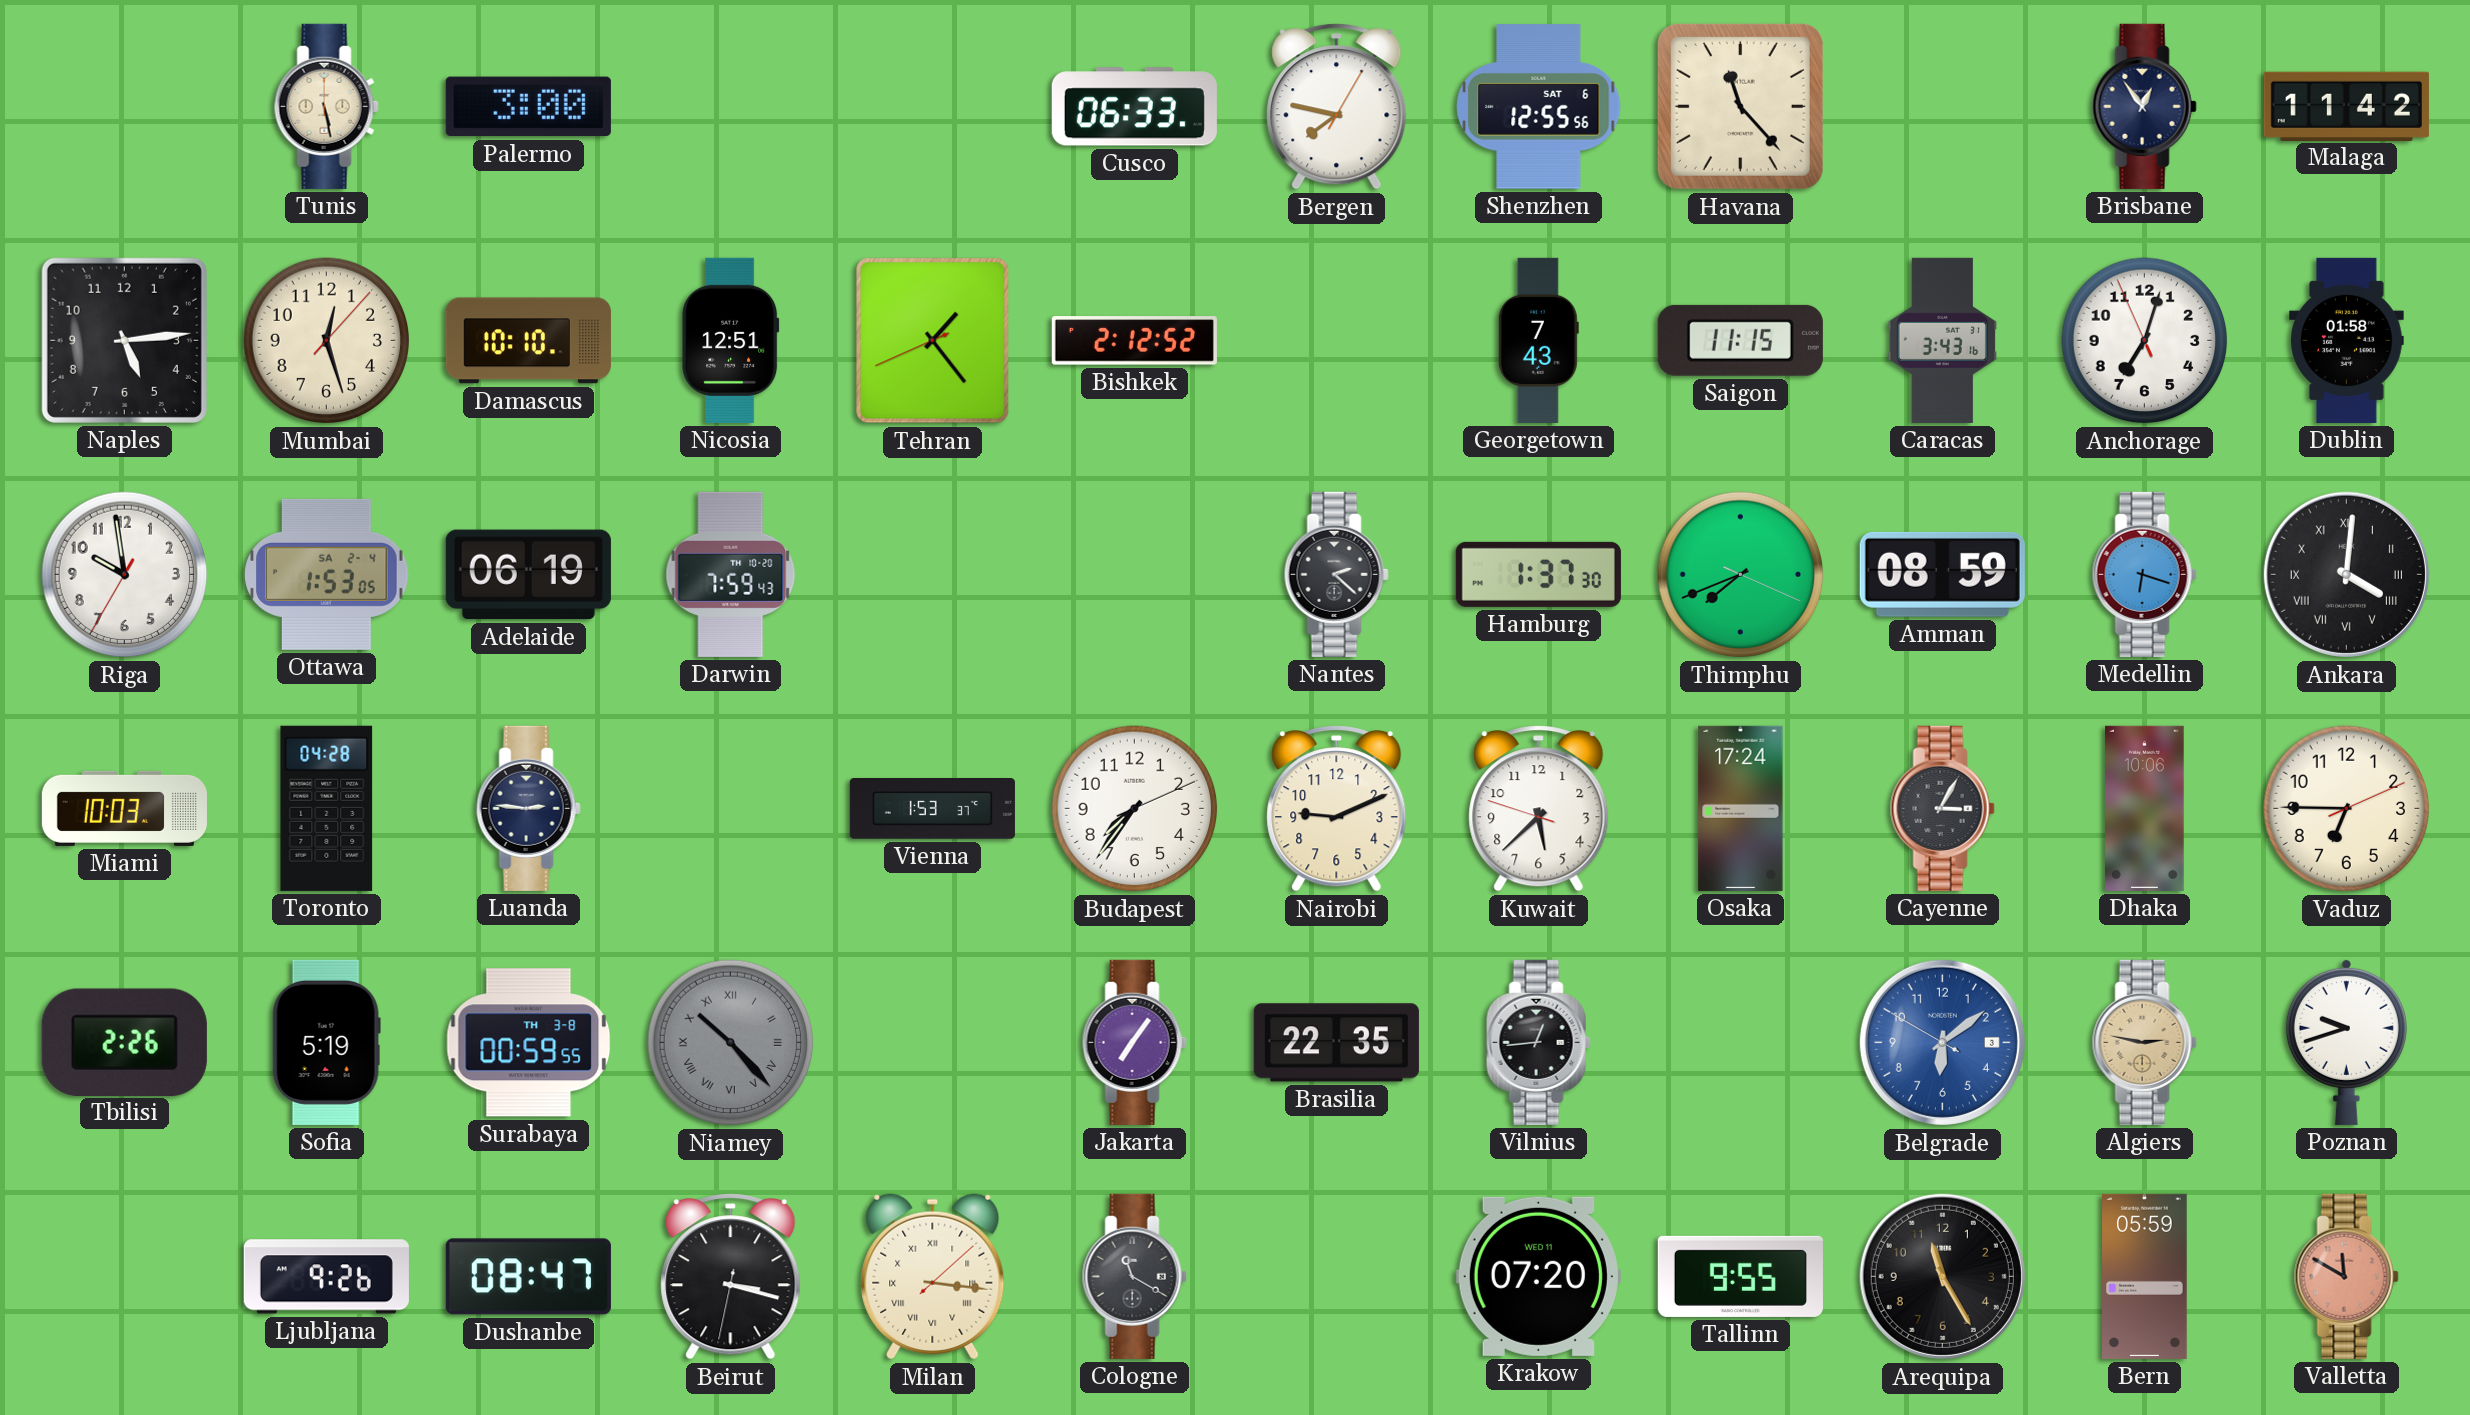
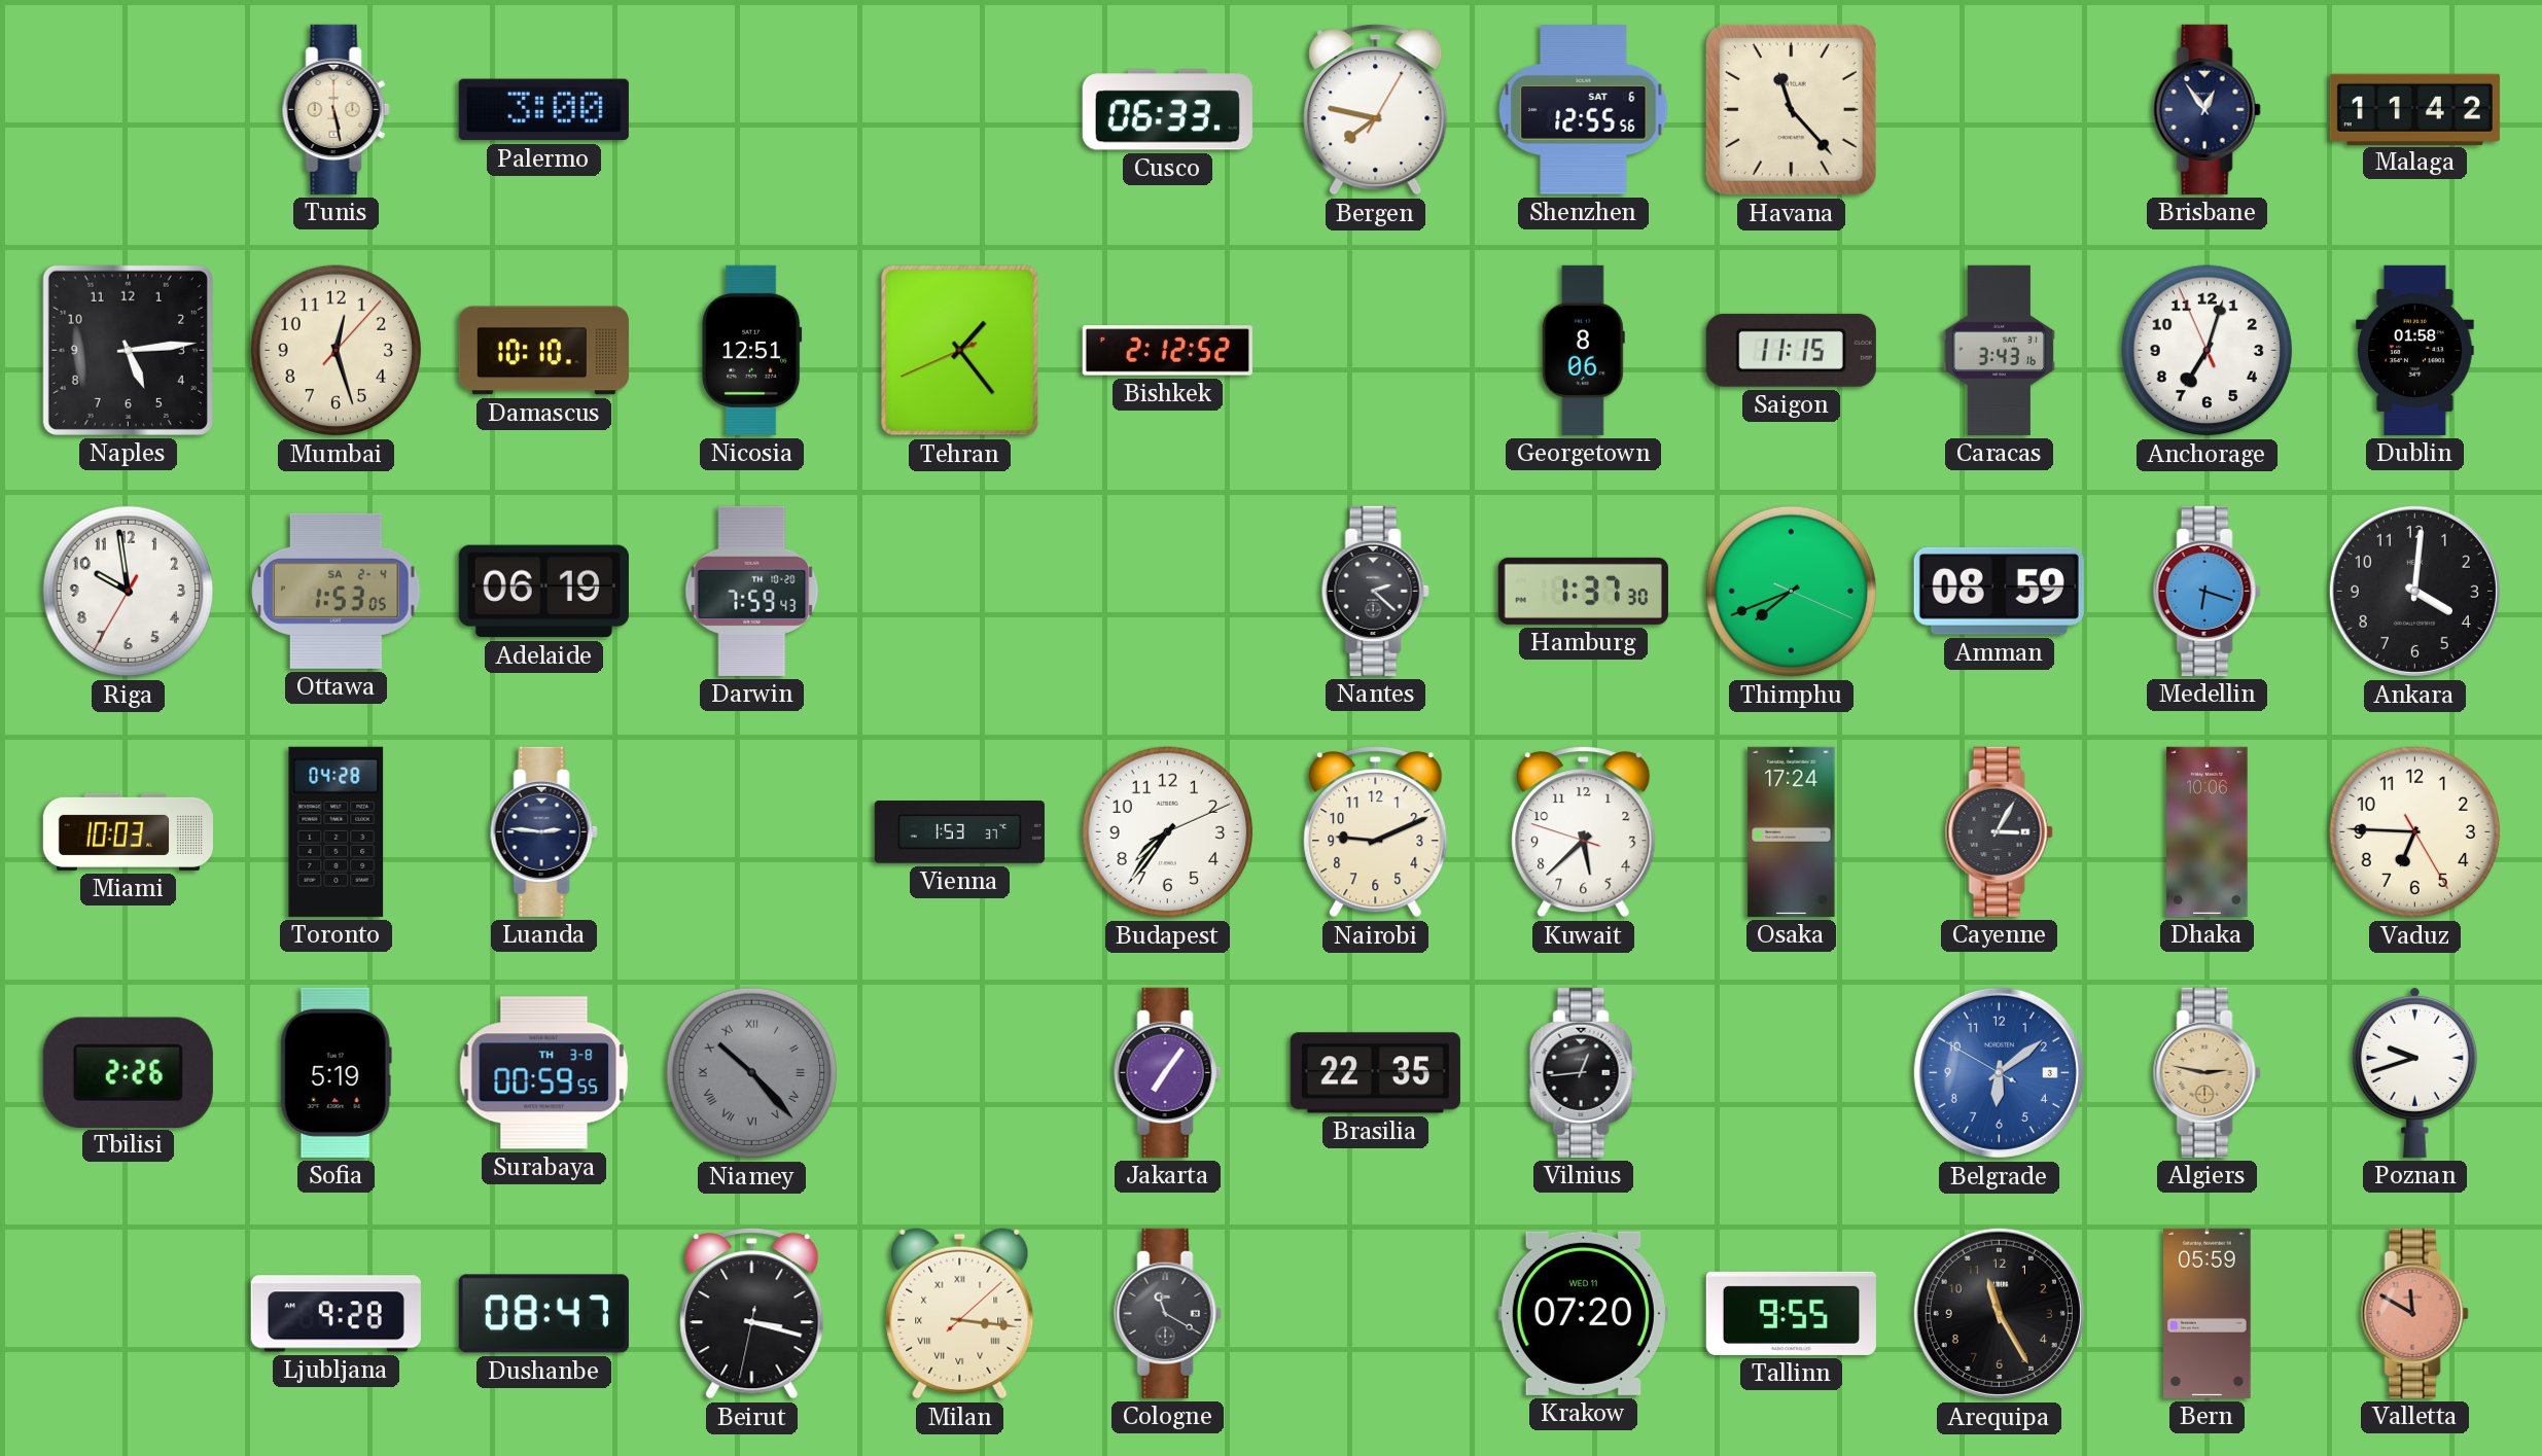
Georgetown: 7:43 -> 8:06
Ankara numerals: Roman -> Arabic
Vaduz: 6:45:11 -> 6:45:25
Ljubljana: 9:26 -> 9:28
